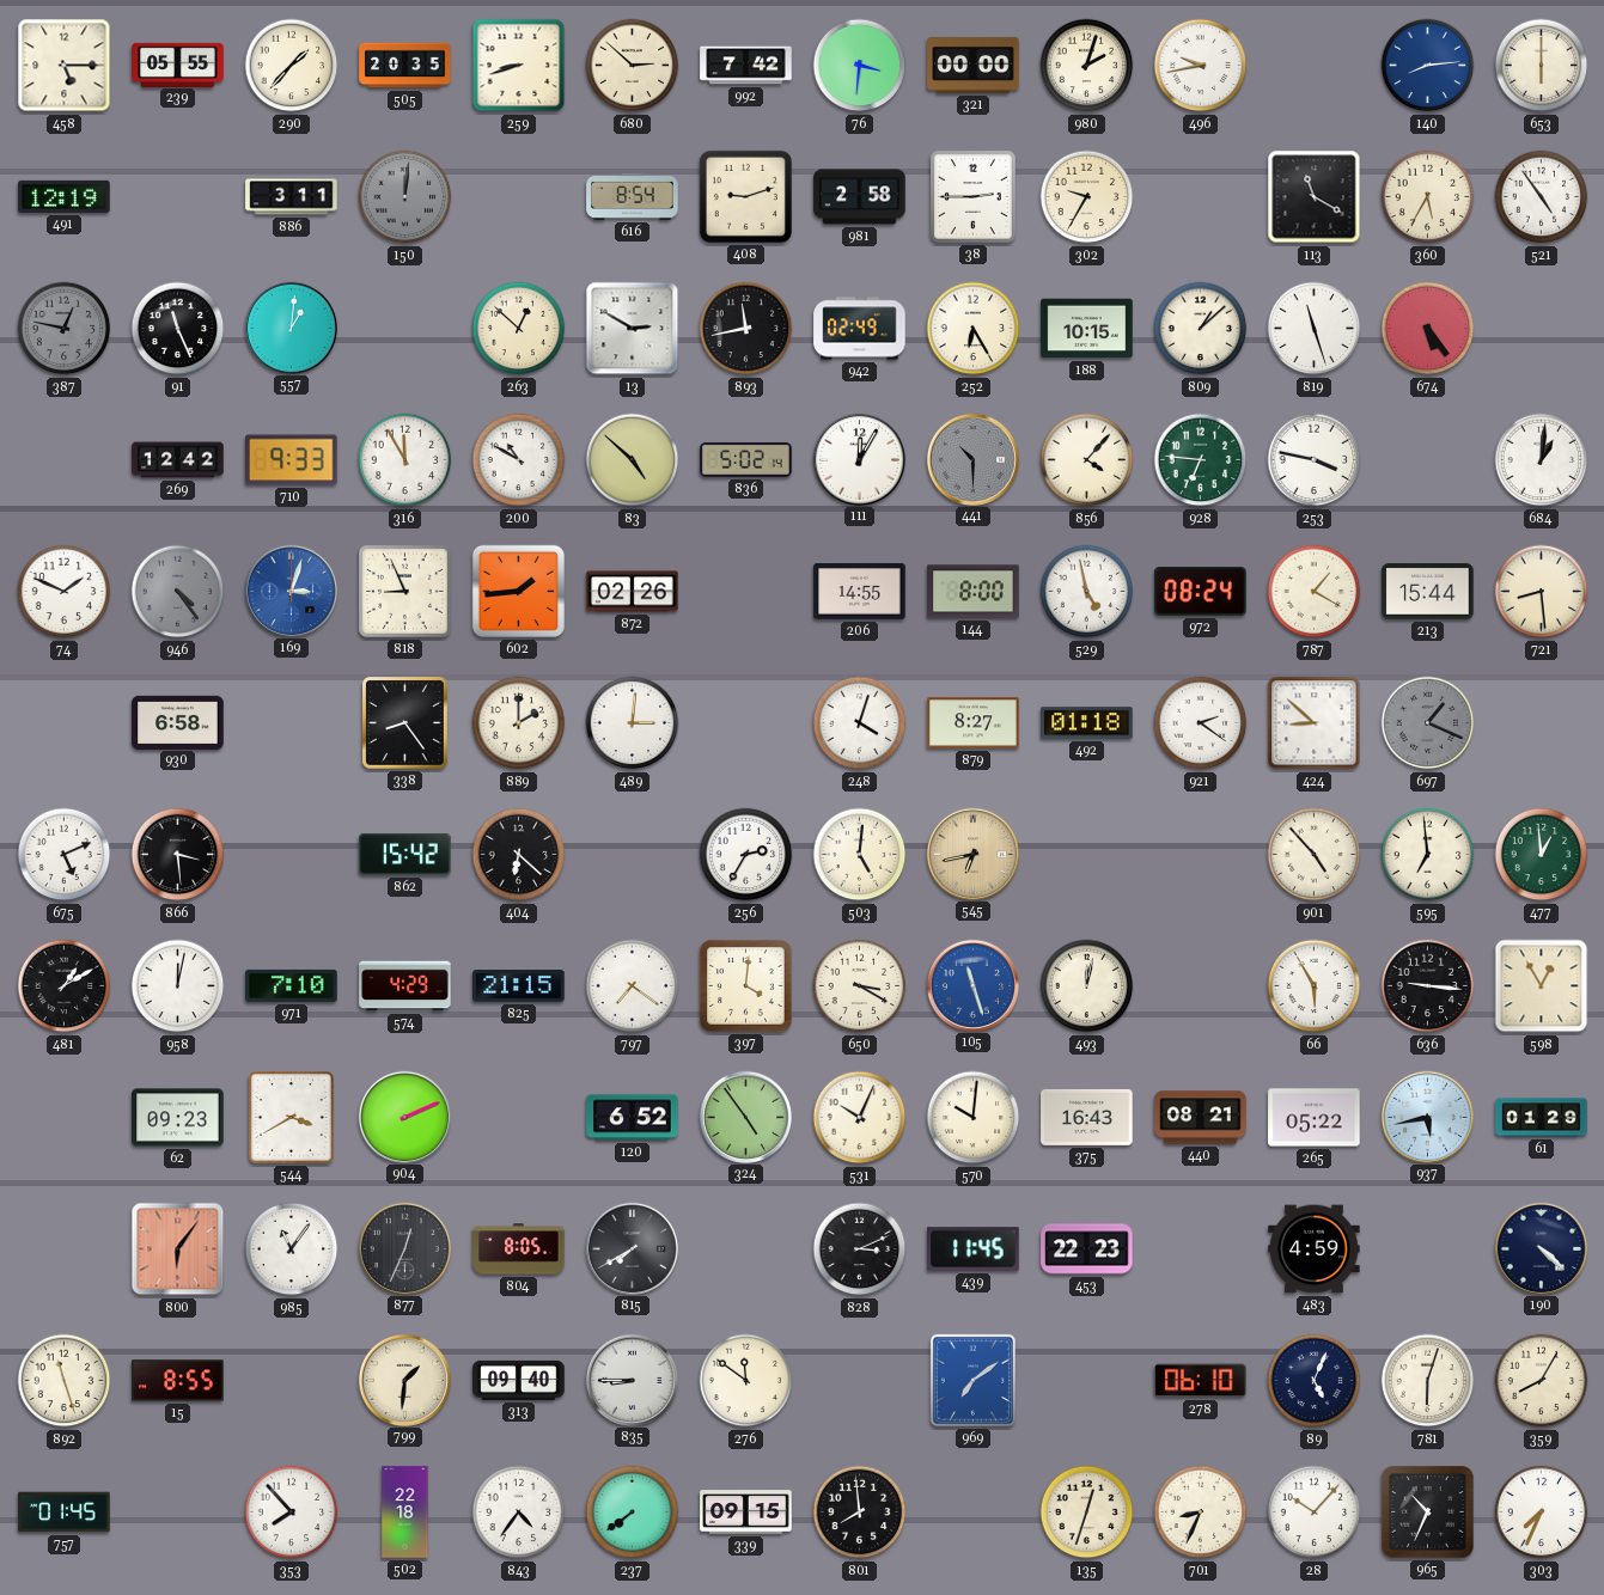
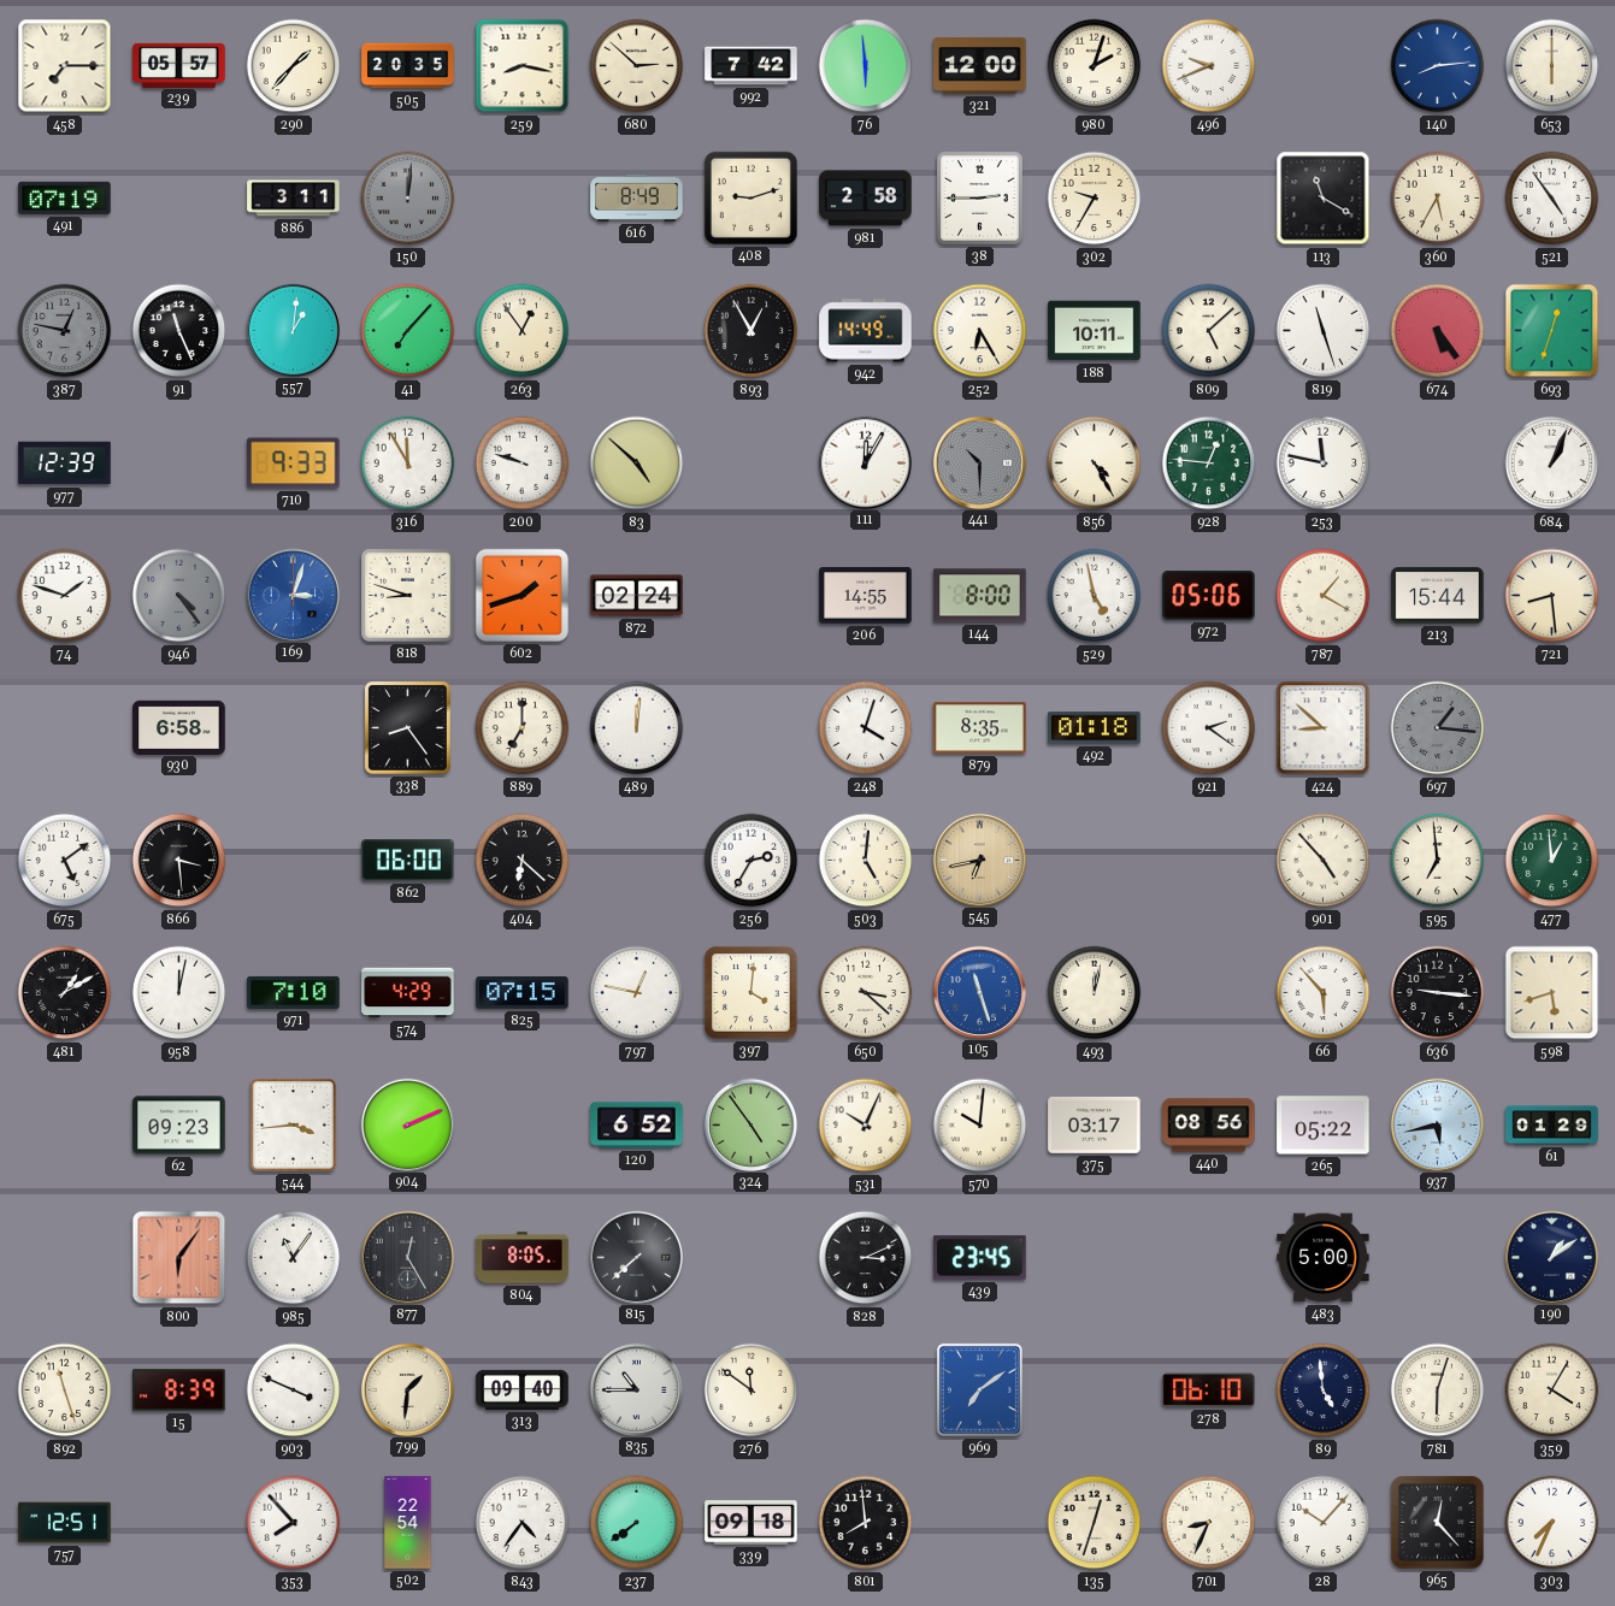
458: 5:15 -> 7:15
239: 05:55 -> 05:57
259: 8:42 -> 8:17
76: 3:31 -> 5:59
321: 00:00 -> 12:00
496: 9:43 -> 9:41
491: 12:19 -> 07:19
616: 8:54 -> 8:49
41: none -> 7:07
263: 12:52 -> 12:54
13: 2:50 -> none
893: 11:43 -> 12:55
942: 02:49 -> 14:49
188: 10:15 -> 10:11
809: 1:08 -> 5:08
693: none -> 12:33
977: none -> 12:39
269: 12:42 -> none
200: 10:50 -> 9:48
836: 5:02 -> none
856: 4:07 -> 4:25
928: 6:46 -> 12:46
253: 3:47 -> 11:47
684: 1:01 -> 1:04
74: 1:49 -> 1:48
818: 8:56 -> 8:48
602: 1:44 -> 1:42
872: 02:26 -> 02:24
972: 08:24 -> 05:06
889: 2:00 -> 7:00
489: 3:01 -> 12:01
879: 8:27 -> 8:35
697: 1:19 -> 1:16
675: 5:11 -> 5:09
862: 15:42 -> 06:00
825: 21:15 -> 07:15
797: 7:21 -> 12:47
650: 3:20 -> 3:22
66: 5:55 -> 5:53
598: 12:55 -> 5:42
544: 3:40 -> 3:44
375: 16:43 -> 03:17
440: 08:21 -> 08:56
877: 12:34 -> 12:25
815: 7:40 -> 7:38
439: 11:45 -> 23:45
453: 22:23 -> none
483: 4:59 -> 5:00
190: 4:22 -> 1:09
15: 8:55 -> 8:39
903: none -> 3:49
835: 8:45 -> 10:45
89: 5:04 -> 4:59
359: 8:05 -> 4:05
757: 01:45 -> 12:51
502: 22:18 -> 22:54
339: 09:15 -> 09:18
965: 10:34 -> 12:23
